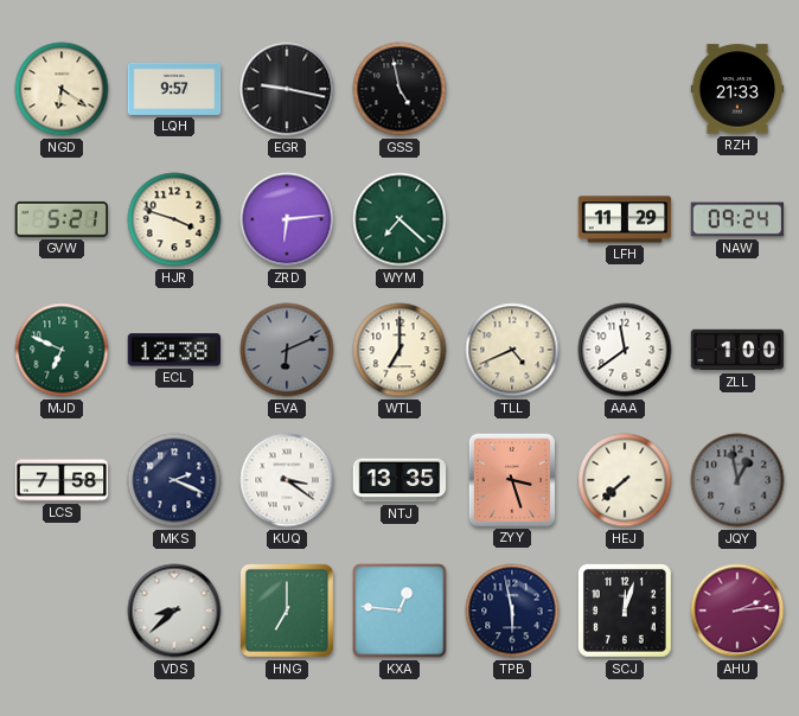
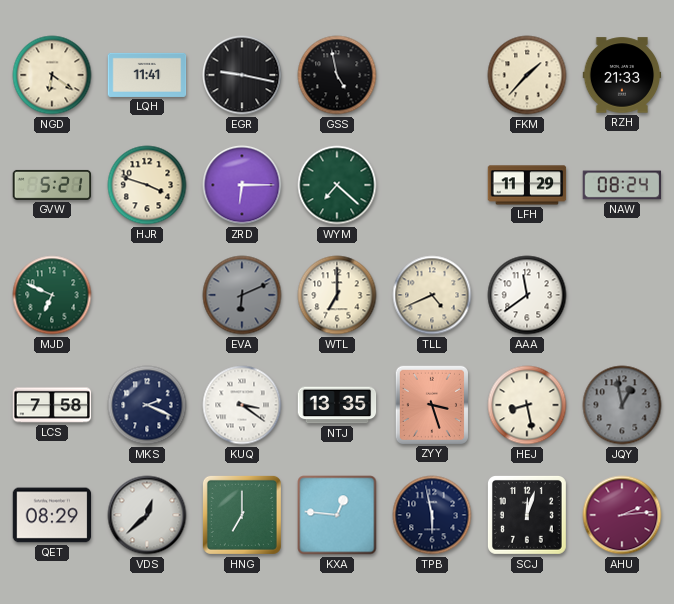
LQH: 9:57 -> 11:41
FKM: none -> 1:37
ZRD: 6:14 -> 6:15
NAW: 09:24 -> 08:24
ECL: 12:38 -> none
ZLL: 1:00 -> none
HEJ: 7:38 -> 8:28
QET: none -> 08:29
VDS: 8:38 -> 12:38
